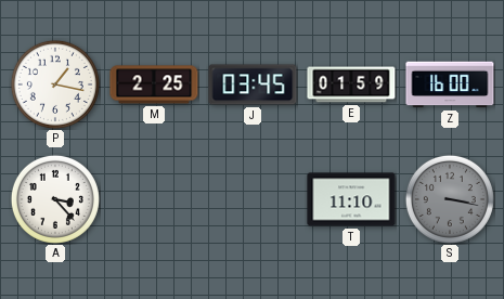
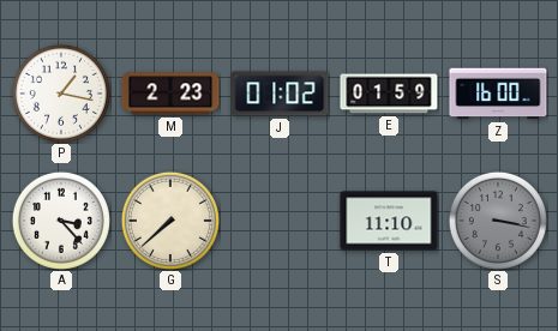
M: 2:25 -> 2:23
J: 03:45 -> 01:02
G: none -> 7:38
